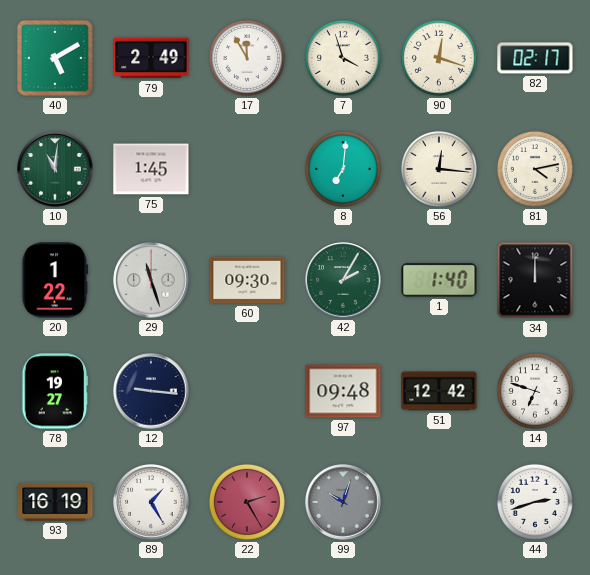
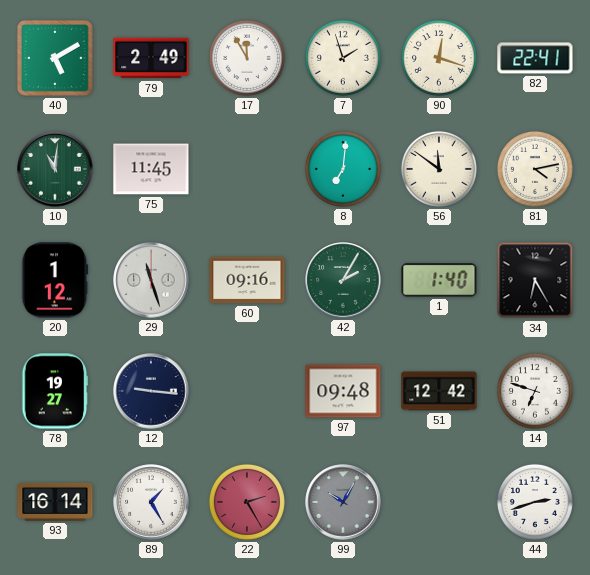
7: 3:57 -> 1:57
82: 02:17 -> 22:41
75: 1:45 -> 11:45
56: 12:16 -> 11:51
20: 1:22 -> 1:12
60: 09:30 -> 09:16
34: 12:00 -> 6:25
93: 16:19 -> 16:14
99: 10:03 -> 10:05
